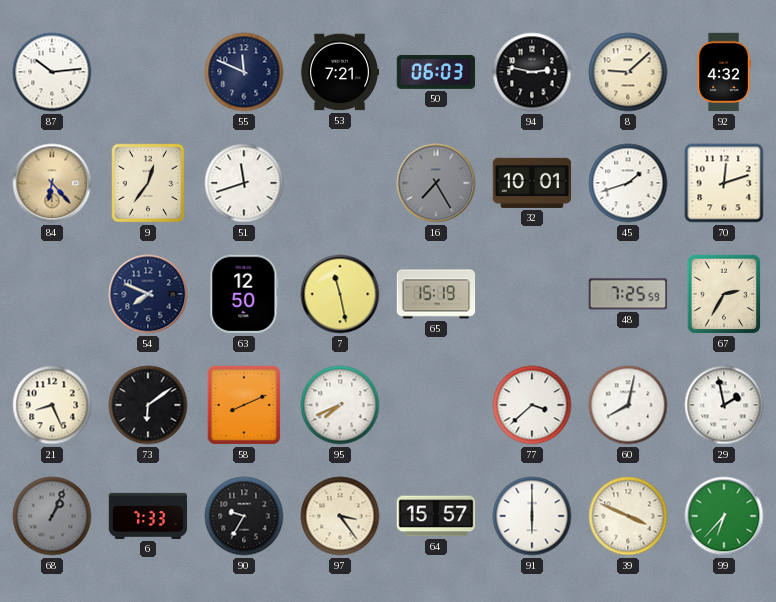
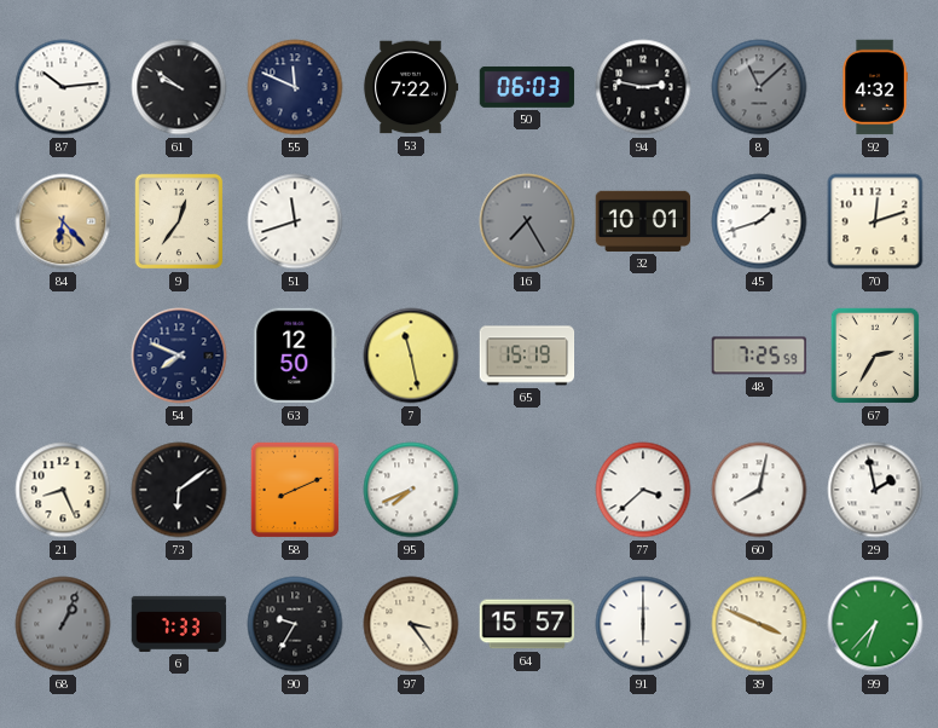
61: none -> 9:51
53: 7:21 -> 7:22
8: 9:08 -> 11:08
8 dial: cream -> grey
